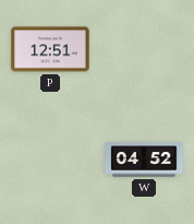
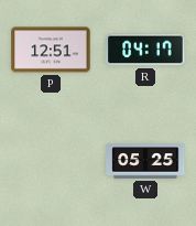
R: none -> 04:17
W: 04:52 -> 05:25
